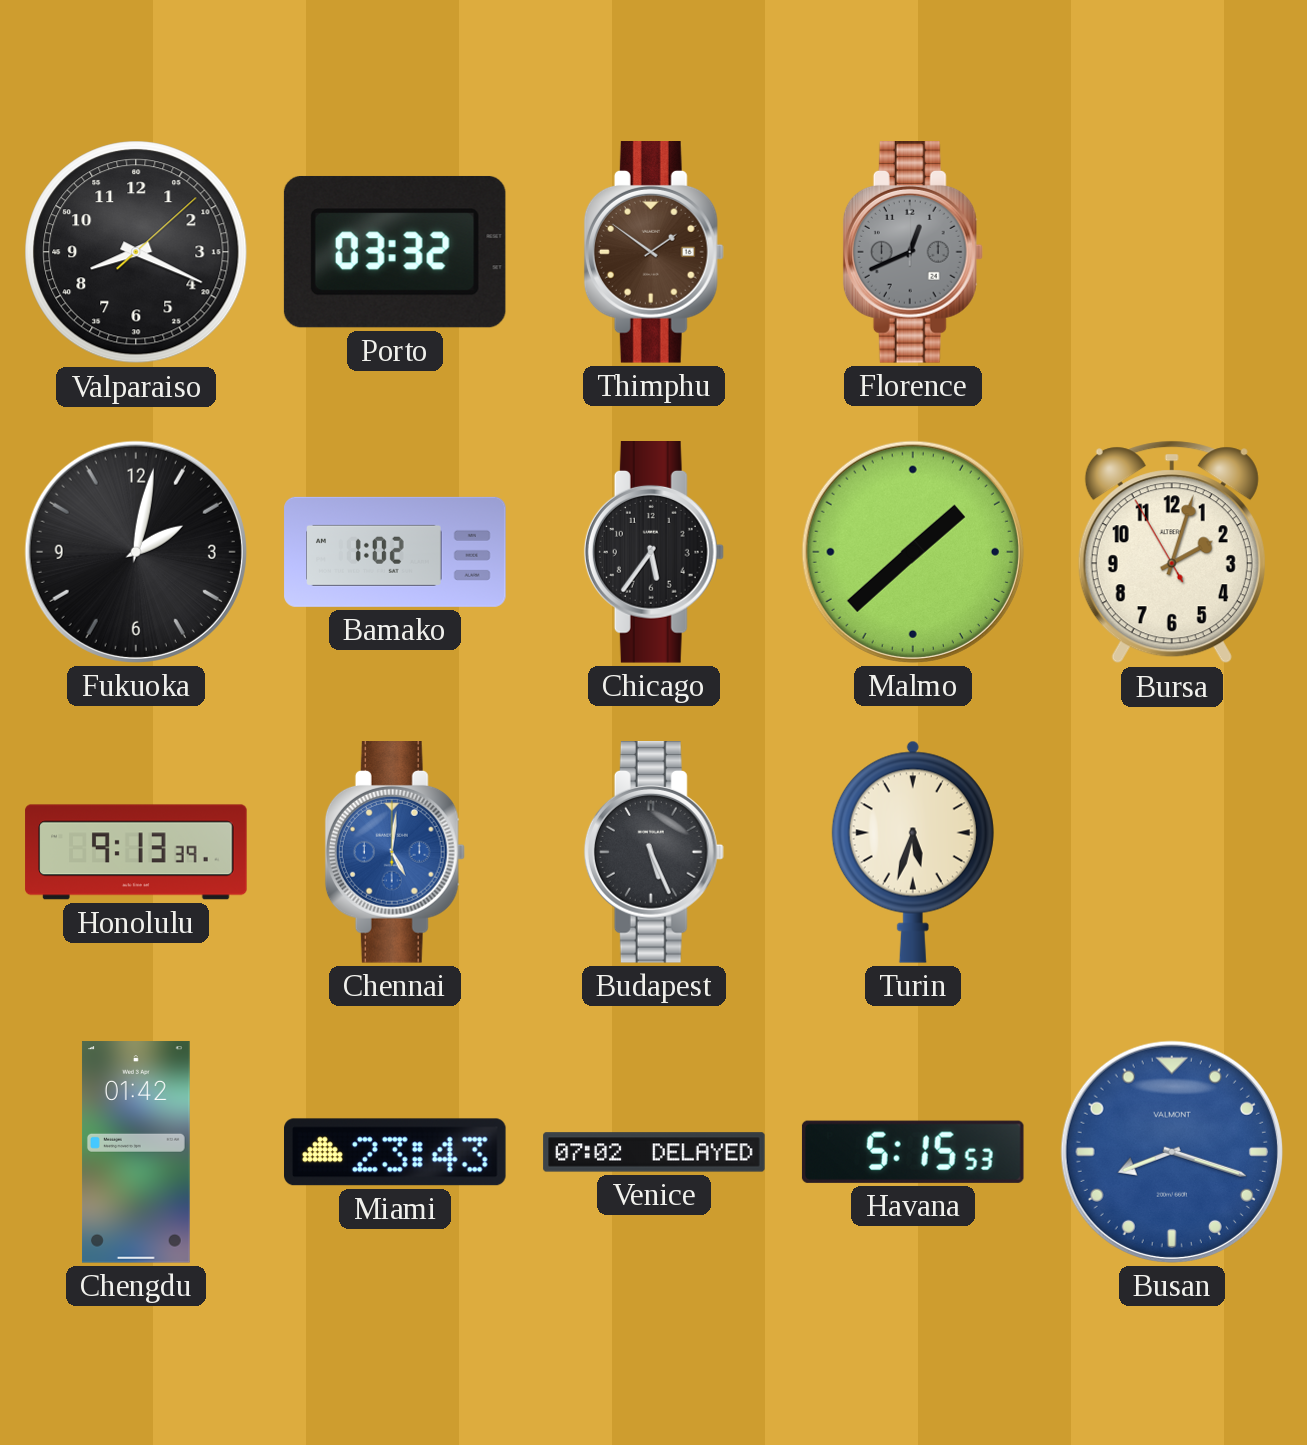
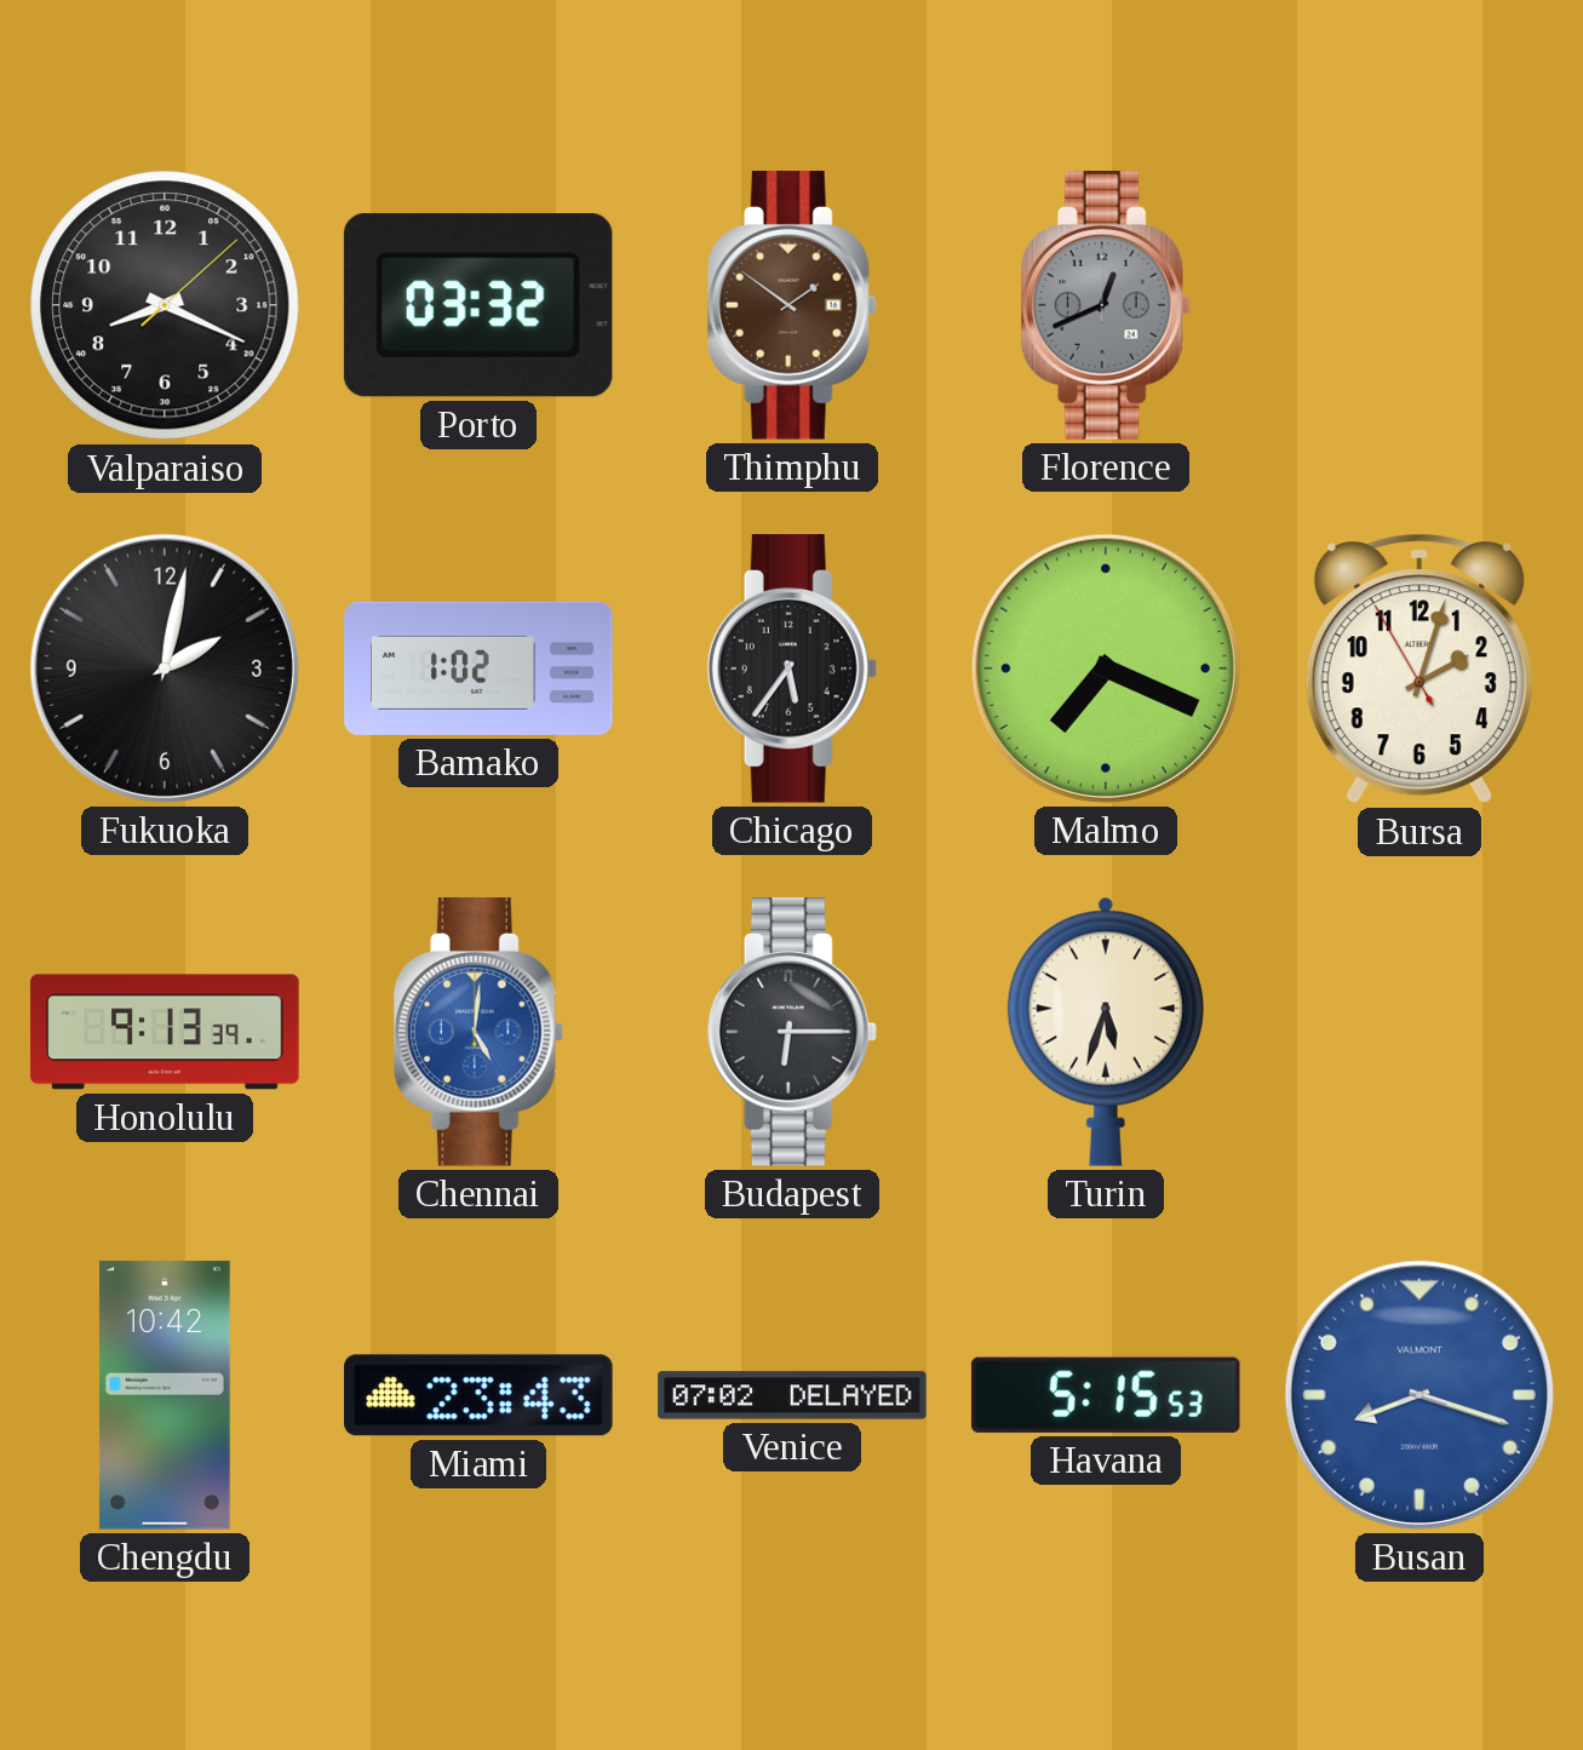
Malmo: 1:38 -> 7:19
Budapest: 5:26 -> 6:15
Chengdu: 01:42 -> 10:42
